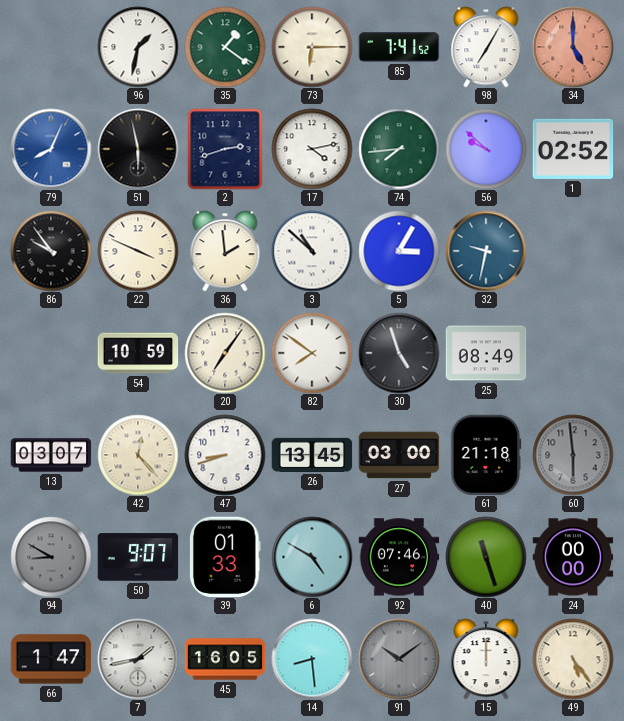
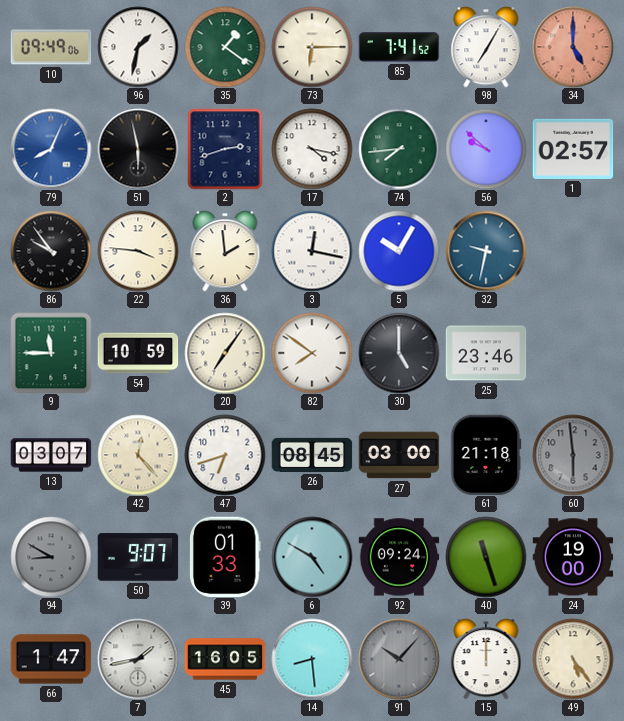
10: none -> 09:49
17: 4:13 -> 4:17
1: 02:52 -> 02:57
22: 3:49 -> 3:46
3: 10:52 -> 12:17
5: 3:05 -> 10:05
9: none -> 11:45
30: 4:57 -> 5:00
25: 08:49 -> 23:46
47: 8:42 -> 6:42
26: 13:45 -> 08:45
92: 07:46 -> 09:24
24: 00:00 -> 19:00
91: 10:09 -> 10:07
